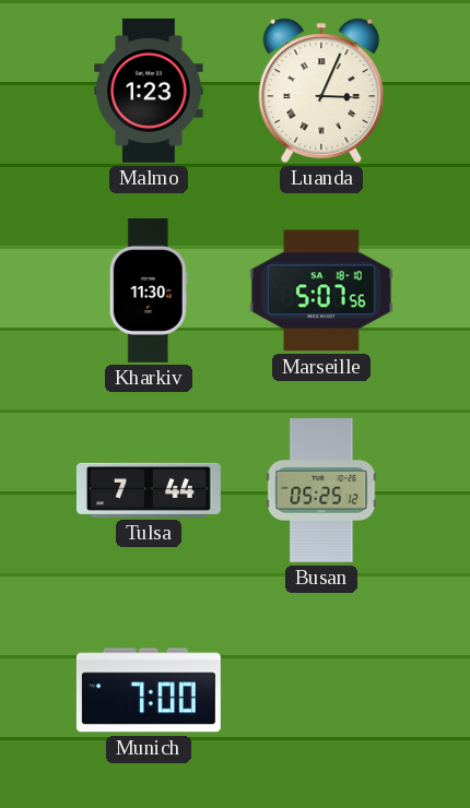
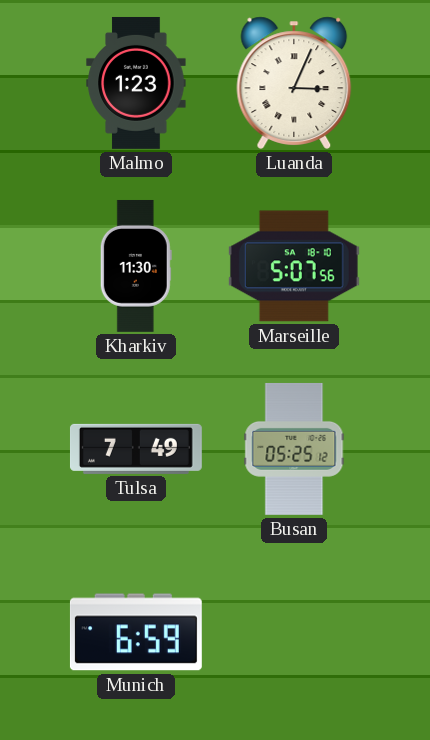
Tulsa: 7:44 -> 7:49
Munich: 7:00 -> 6:59
